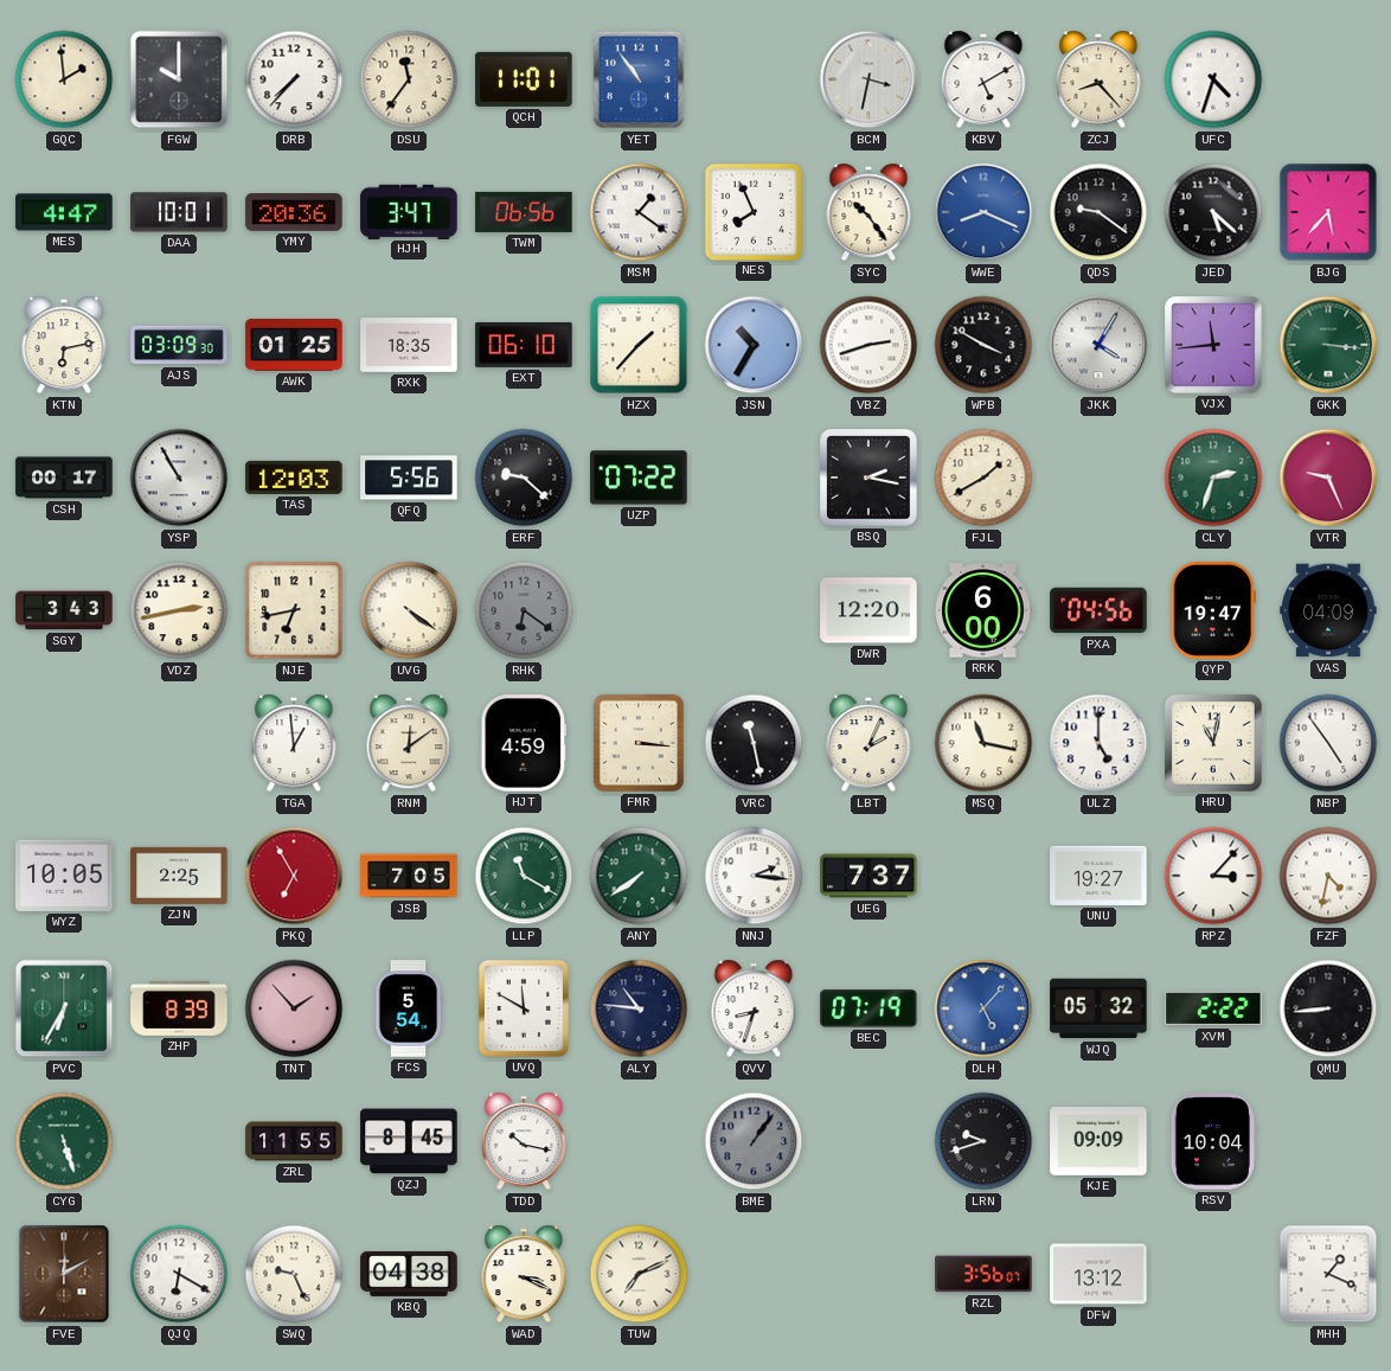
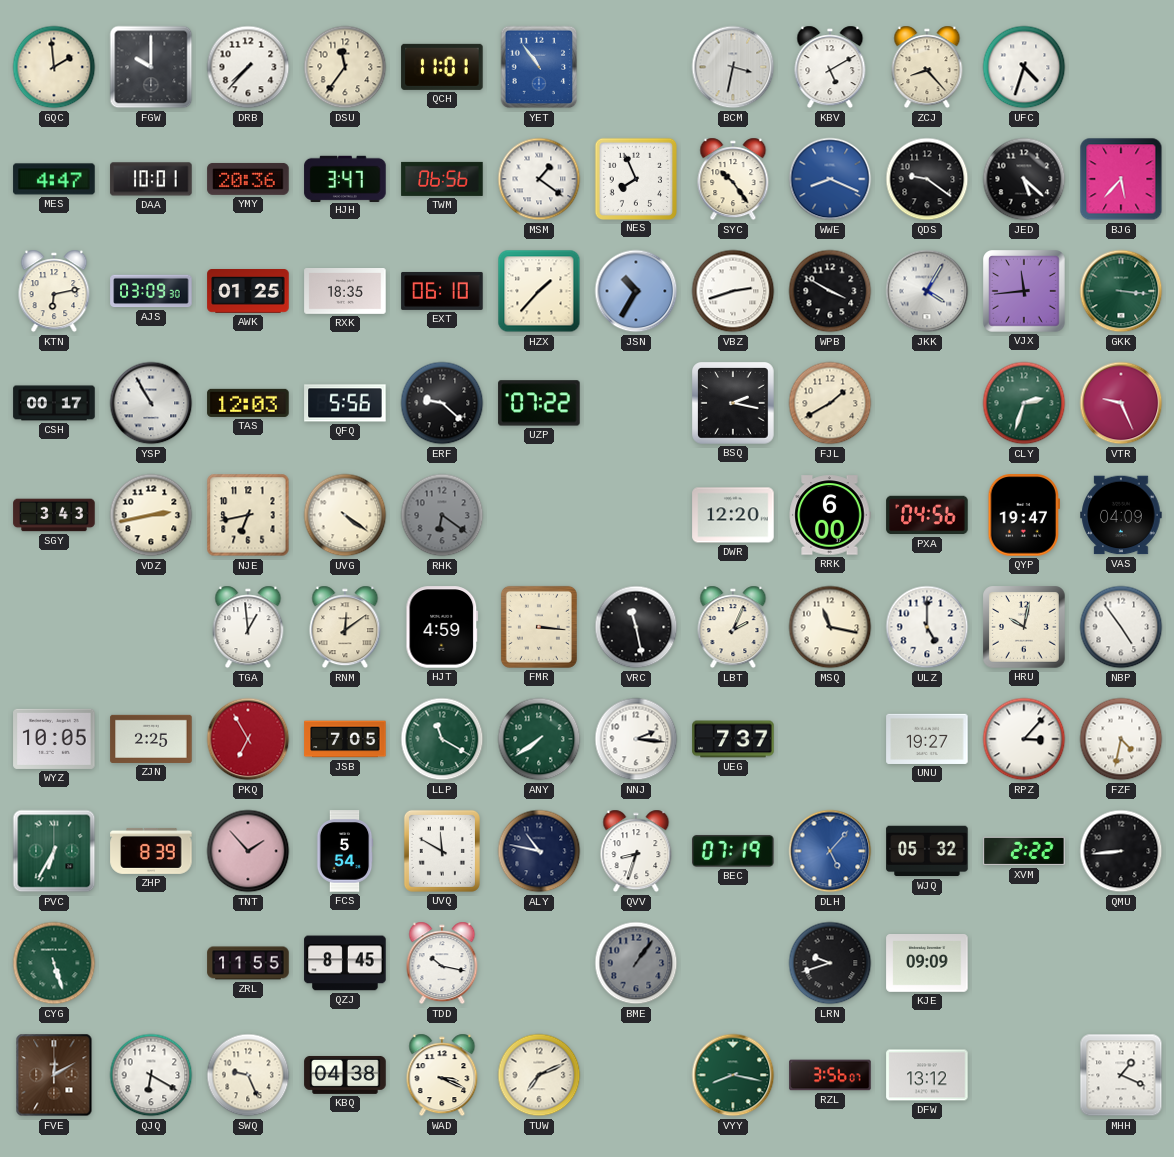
HRU: 11:02 -> 10:02
ALY: 10:46 -> 10:47
RSV: 10:04 -> none
VYY: none -> 8:17
